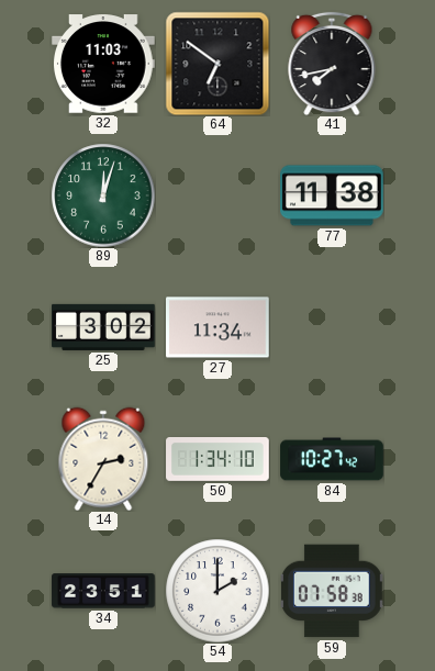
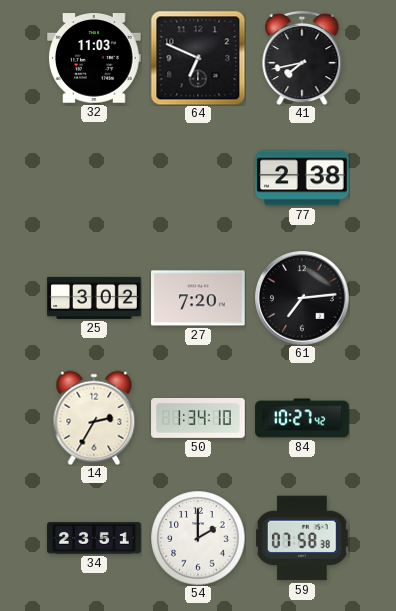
64: 6:51 -> 6:49
89: 12:03 -> none
77: 11:38 -> 2:38
27: 11:34 -> 7:20
61: none -> 7:14
